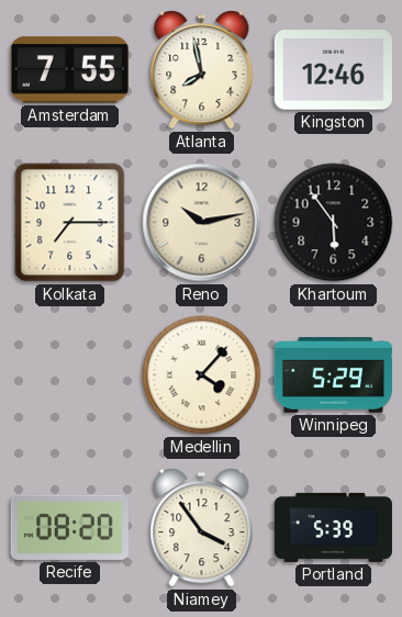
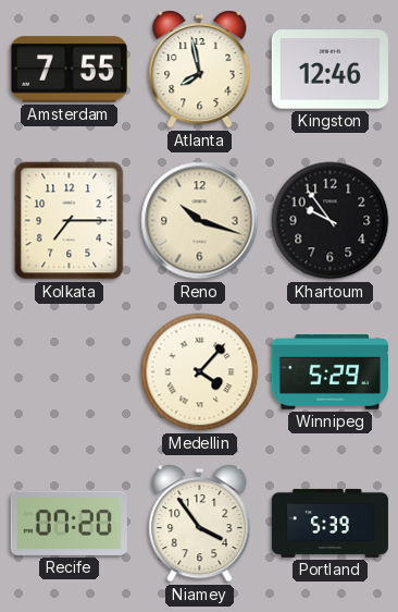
Reno: 10:13 -> 10:18
Khartoum: 5:54 -> 9:54
Recife: 08:20 -> 07:20
